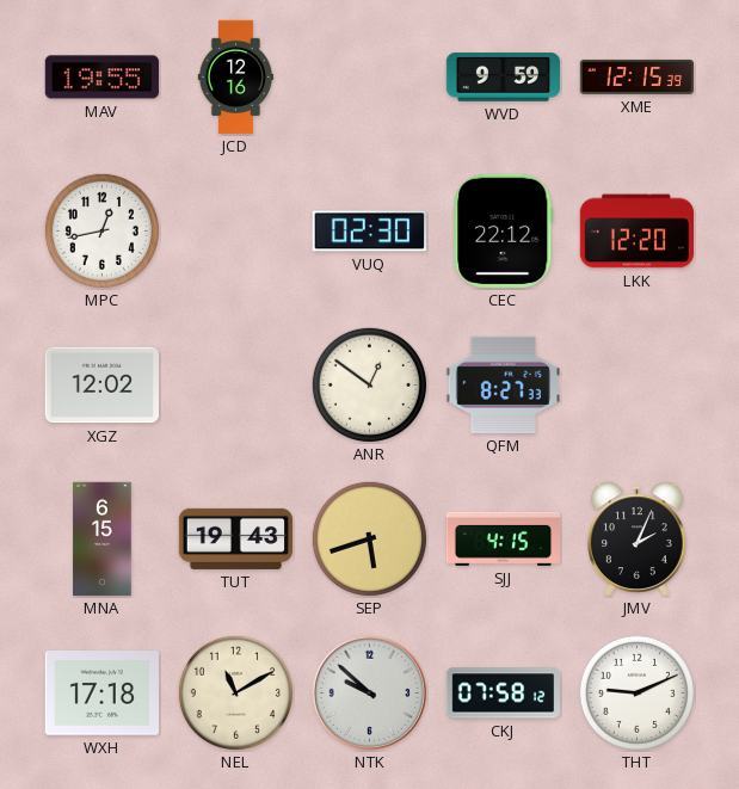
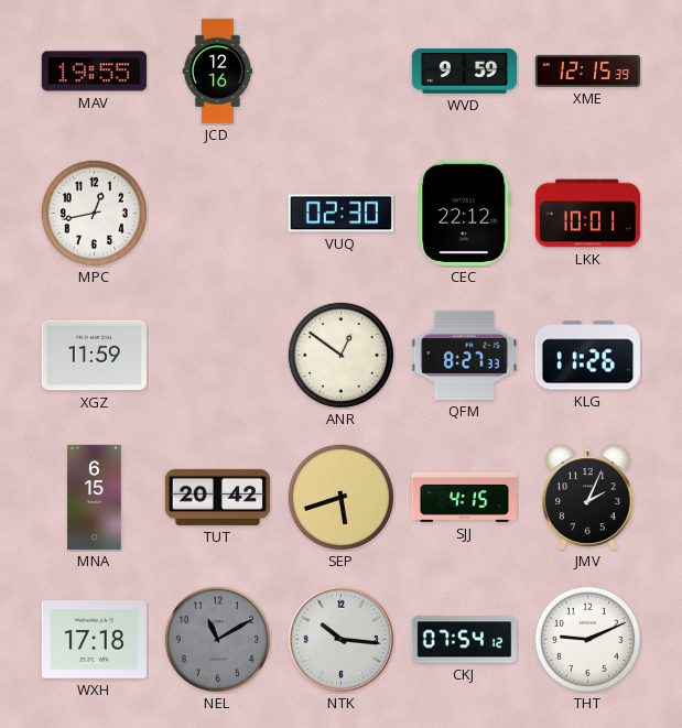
LKK: 12:20 -> 10:01
XGZ: 12:02 -> 11:59
KLG: none -> 11:26
TUT: 19:43 -> 20:42
NEL dial: cream -> grey
NTK: 9:52 -> 10:16
CKJ: 07:58 -> 07:54
